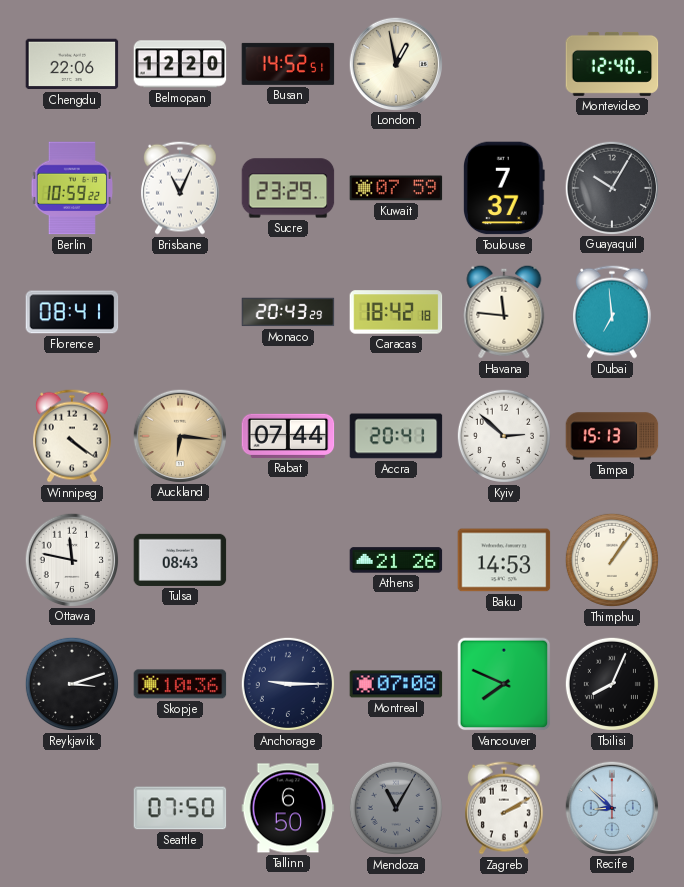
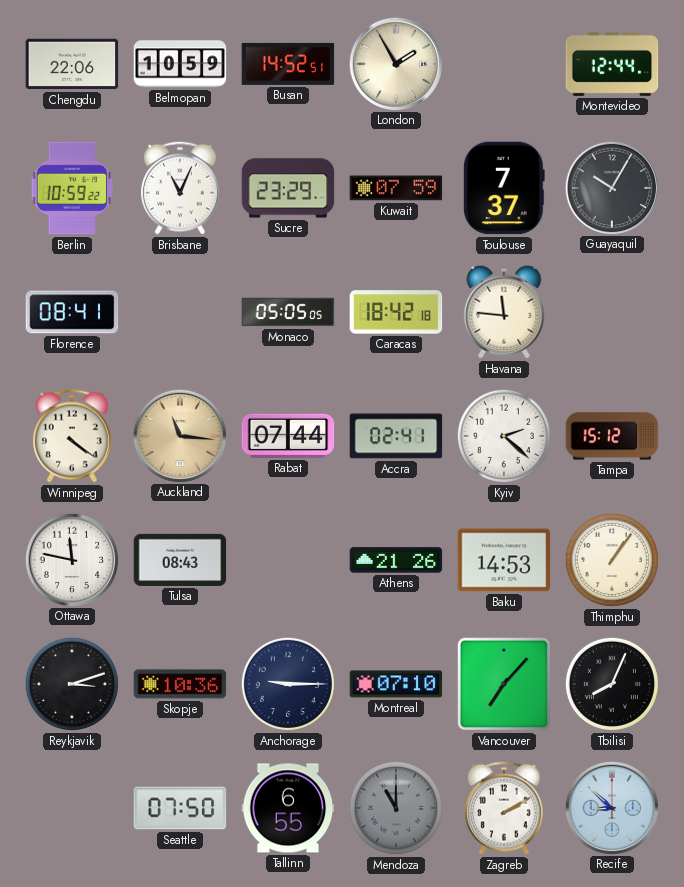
Belmopan: 12:20 -> 10:59
London: 12:58 -> 1:55
Montevideo: 12:40 -> 12:44
Monaco: 20:43 -> 05:05
Dubai: 6:59 -> none
Auckland: 6:16 -> 11:16
Accra: 20:41 -> 02:41
Kyiv: 2:52 -> 2:22
Tampa: 15:13 -> 15:12
Montreal: 07:08 -> 07:10
Vancouver: 7:49 -> 7:07
Tallinn: 6:50 -> 6:55
Mendoza: 11:05 -> 11:00
